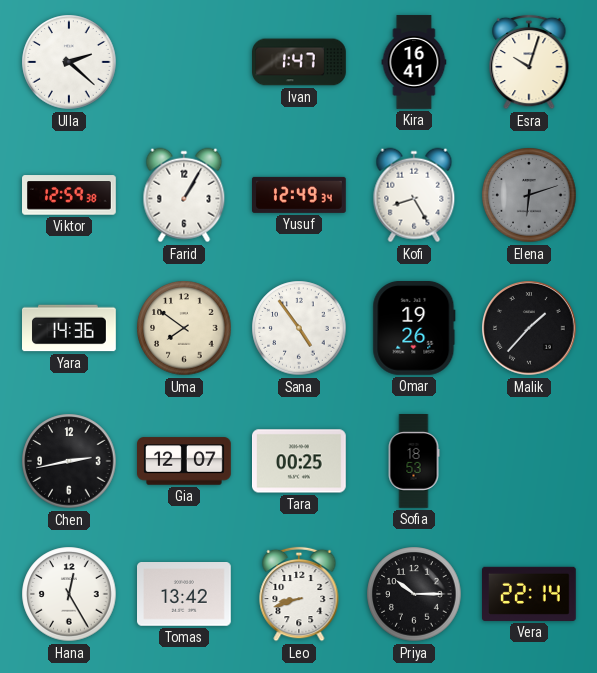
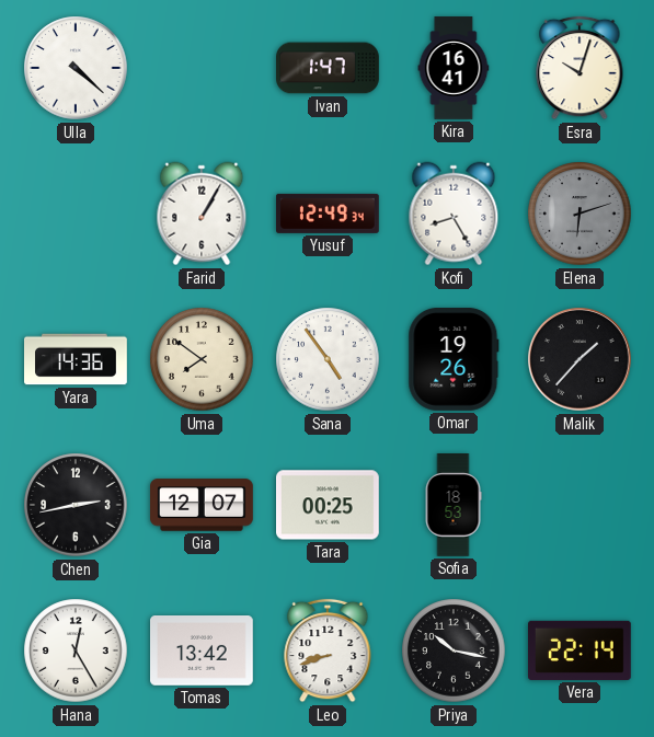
Ulla: 2:22 -> 4:22
Viktor: 12:59 -> none
Priya: 10:15 -> 10:17
